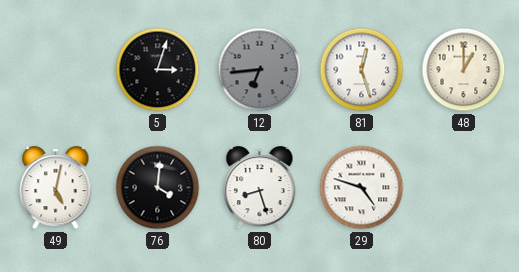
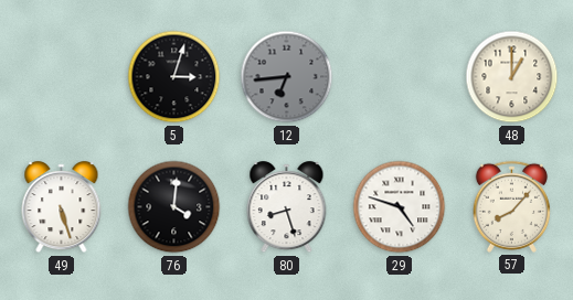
81: 12:27 -> none
49: 5:02 -> 5:27
57: none -> 8:07
